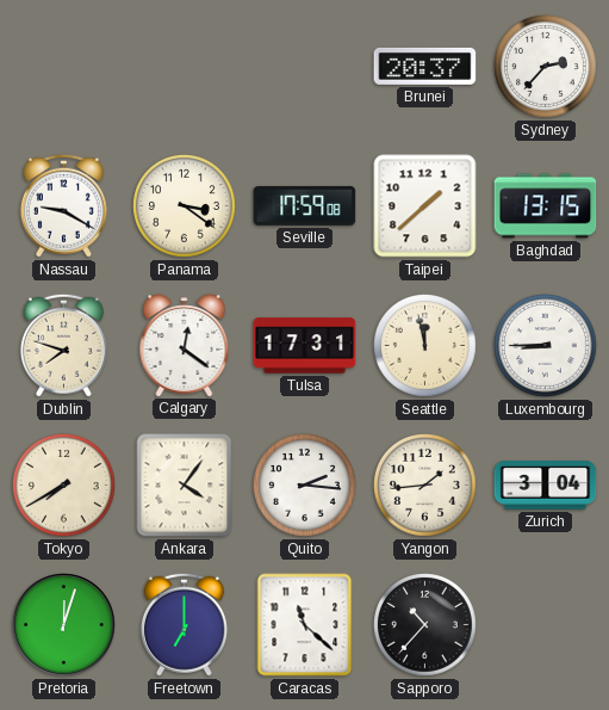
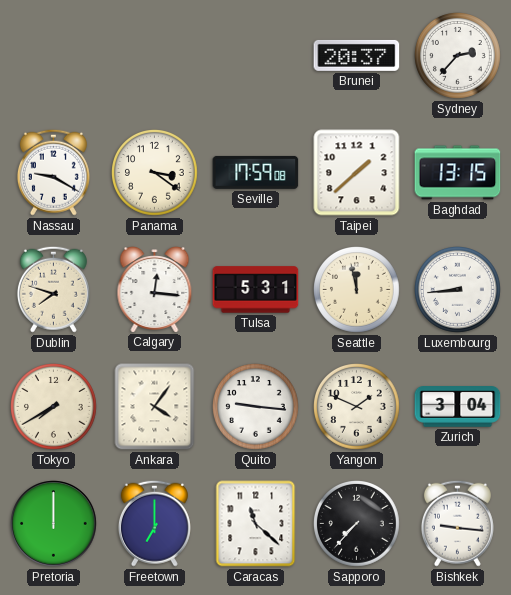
Calgary: 12:21 -> 12:16
Tulsa: 17:31 -> 5:31
Luxembourg: 8:45 -> 8:44
Quito: 2:16 -> 9:16
Yangon: 1:44 -> 1:49
Pretoria: 12:03 -> 12:00
Sapporo: 10:37 -> 7:37
Bishkek: none -> 9:16
